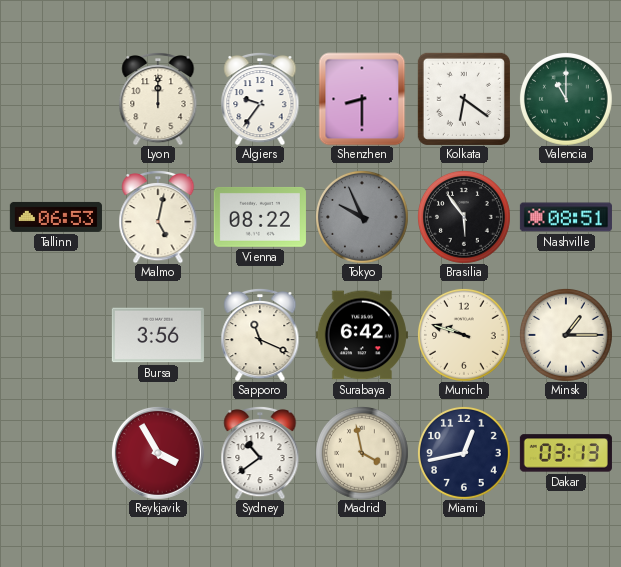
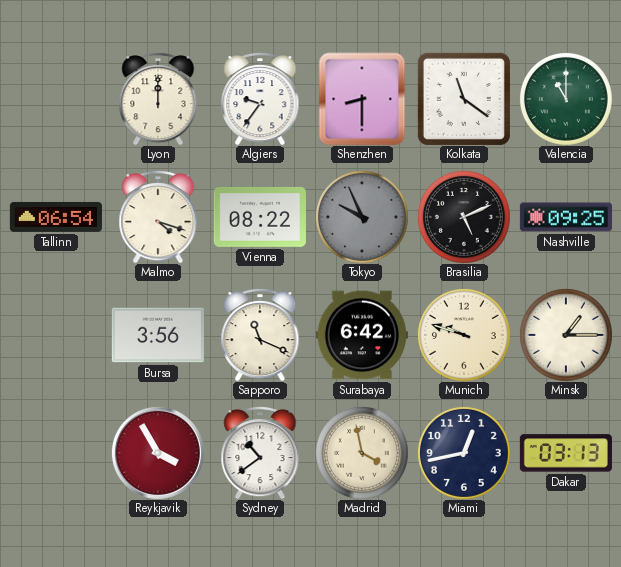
Kolkata: 6:21 -> 11:21
Tallinn: 06:53 -> 06:54
Malmo: 5:02 -> 4:18
Brasilia: 5:54 -> 5:11
Nashville: 08:51 -> 09:25
